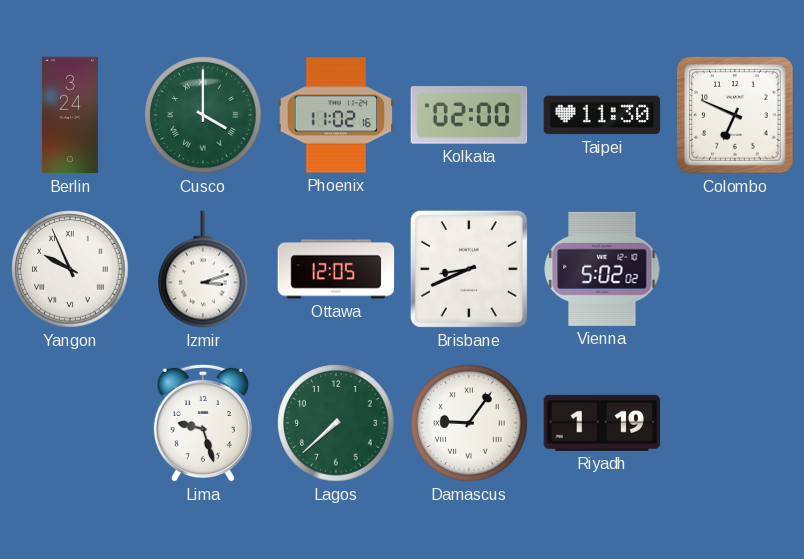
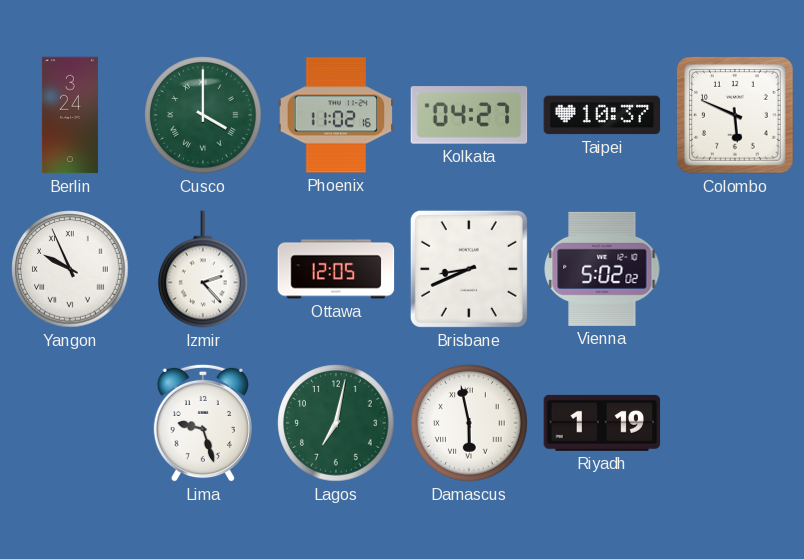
Kolkata: 02:00 -> 04:27
Taipei: 11:30 -> 10:37
Colombo: 6:49 -> 5:49
Izmir: 3:12 -> 2:23
Lagos: 7:38 -> 7:02
Damascus: 9:06 -> 5:58
